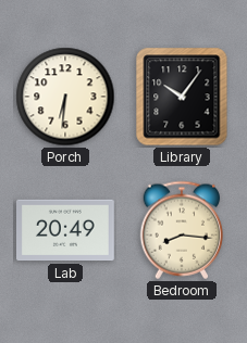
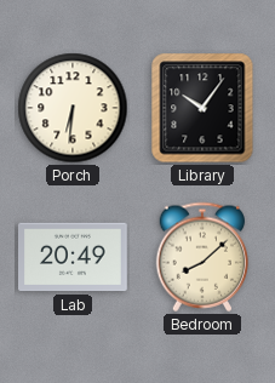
Bedroom: 8:16 -> 8:08
